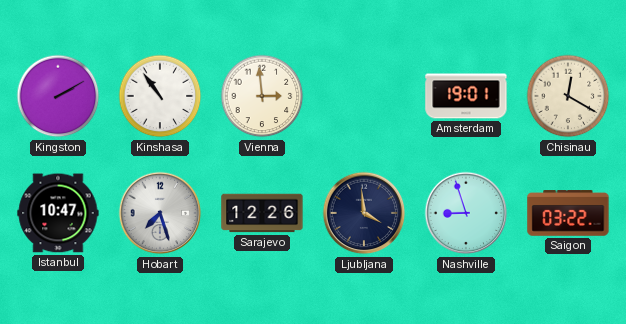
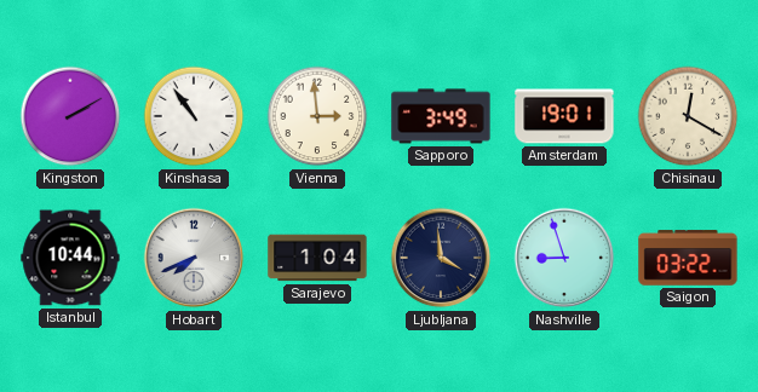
Sapporo: none -> 3:49
Istanbul: 10:47 -> 10:44
Hobart: 7:27 -> 7:41
Sarajevo: 12:26 -> 1:04
